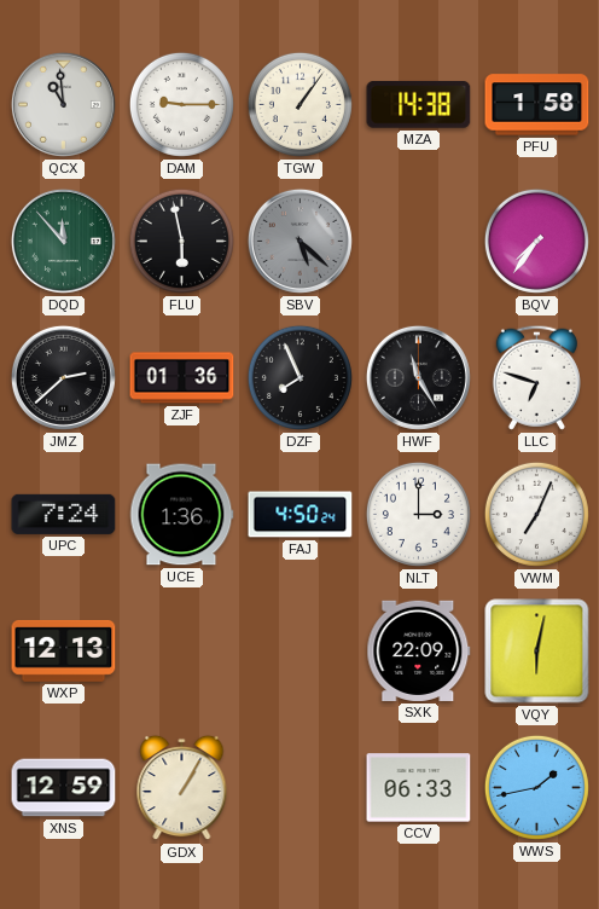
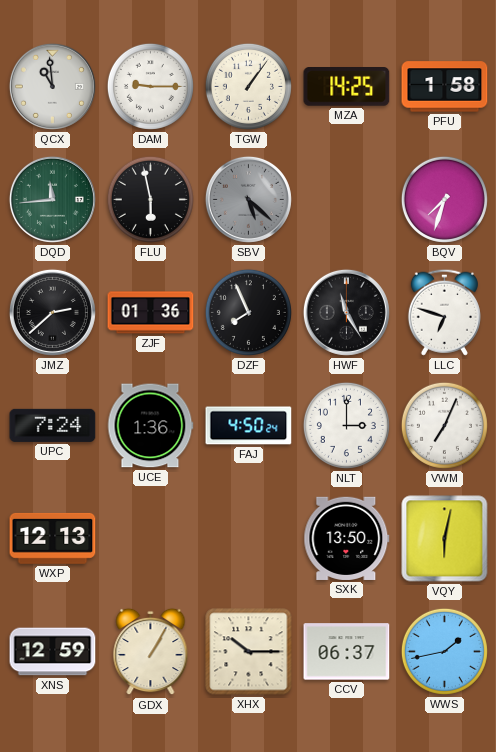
MZA: 14:38 -> 14:25
DQD: 11:53 -> 11:44
BQV: 7:36 -> 7:33
SXK: 22:09 -> 13:50
XHX: none -> 10:15
CCV: 06:33 -> 06:37
